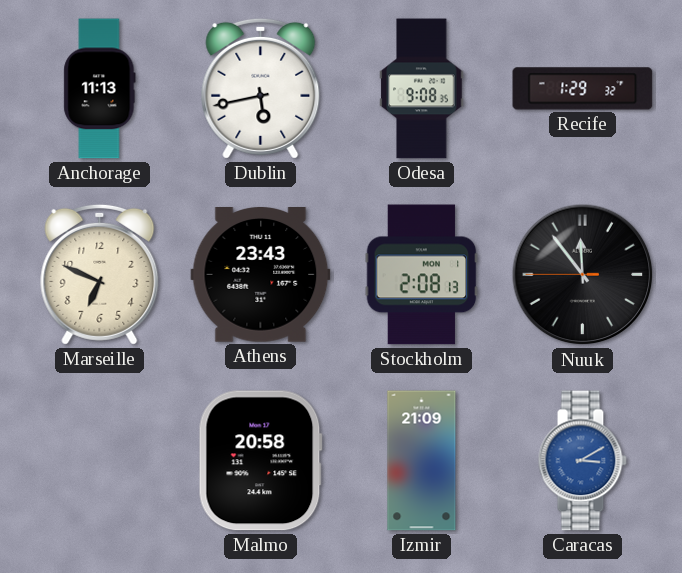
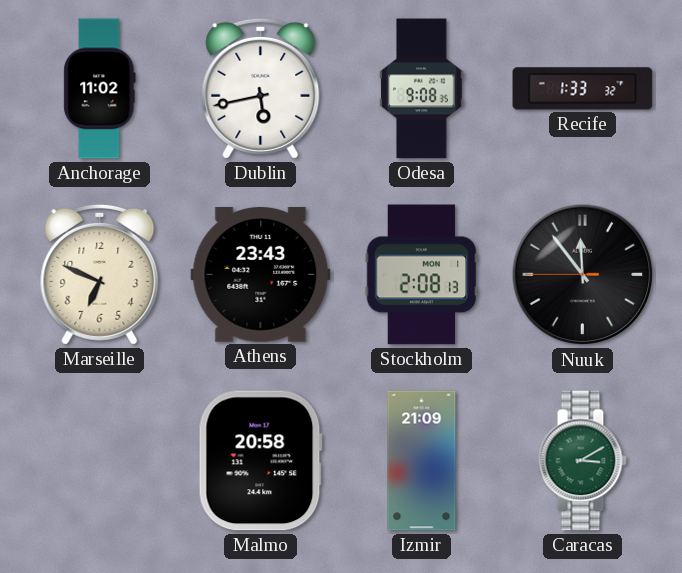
Anchorage: 11:13 -> 11:02
Recife: 1:29 -> 1:33
Caracas dial: blue -> green
